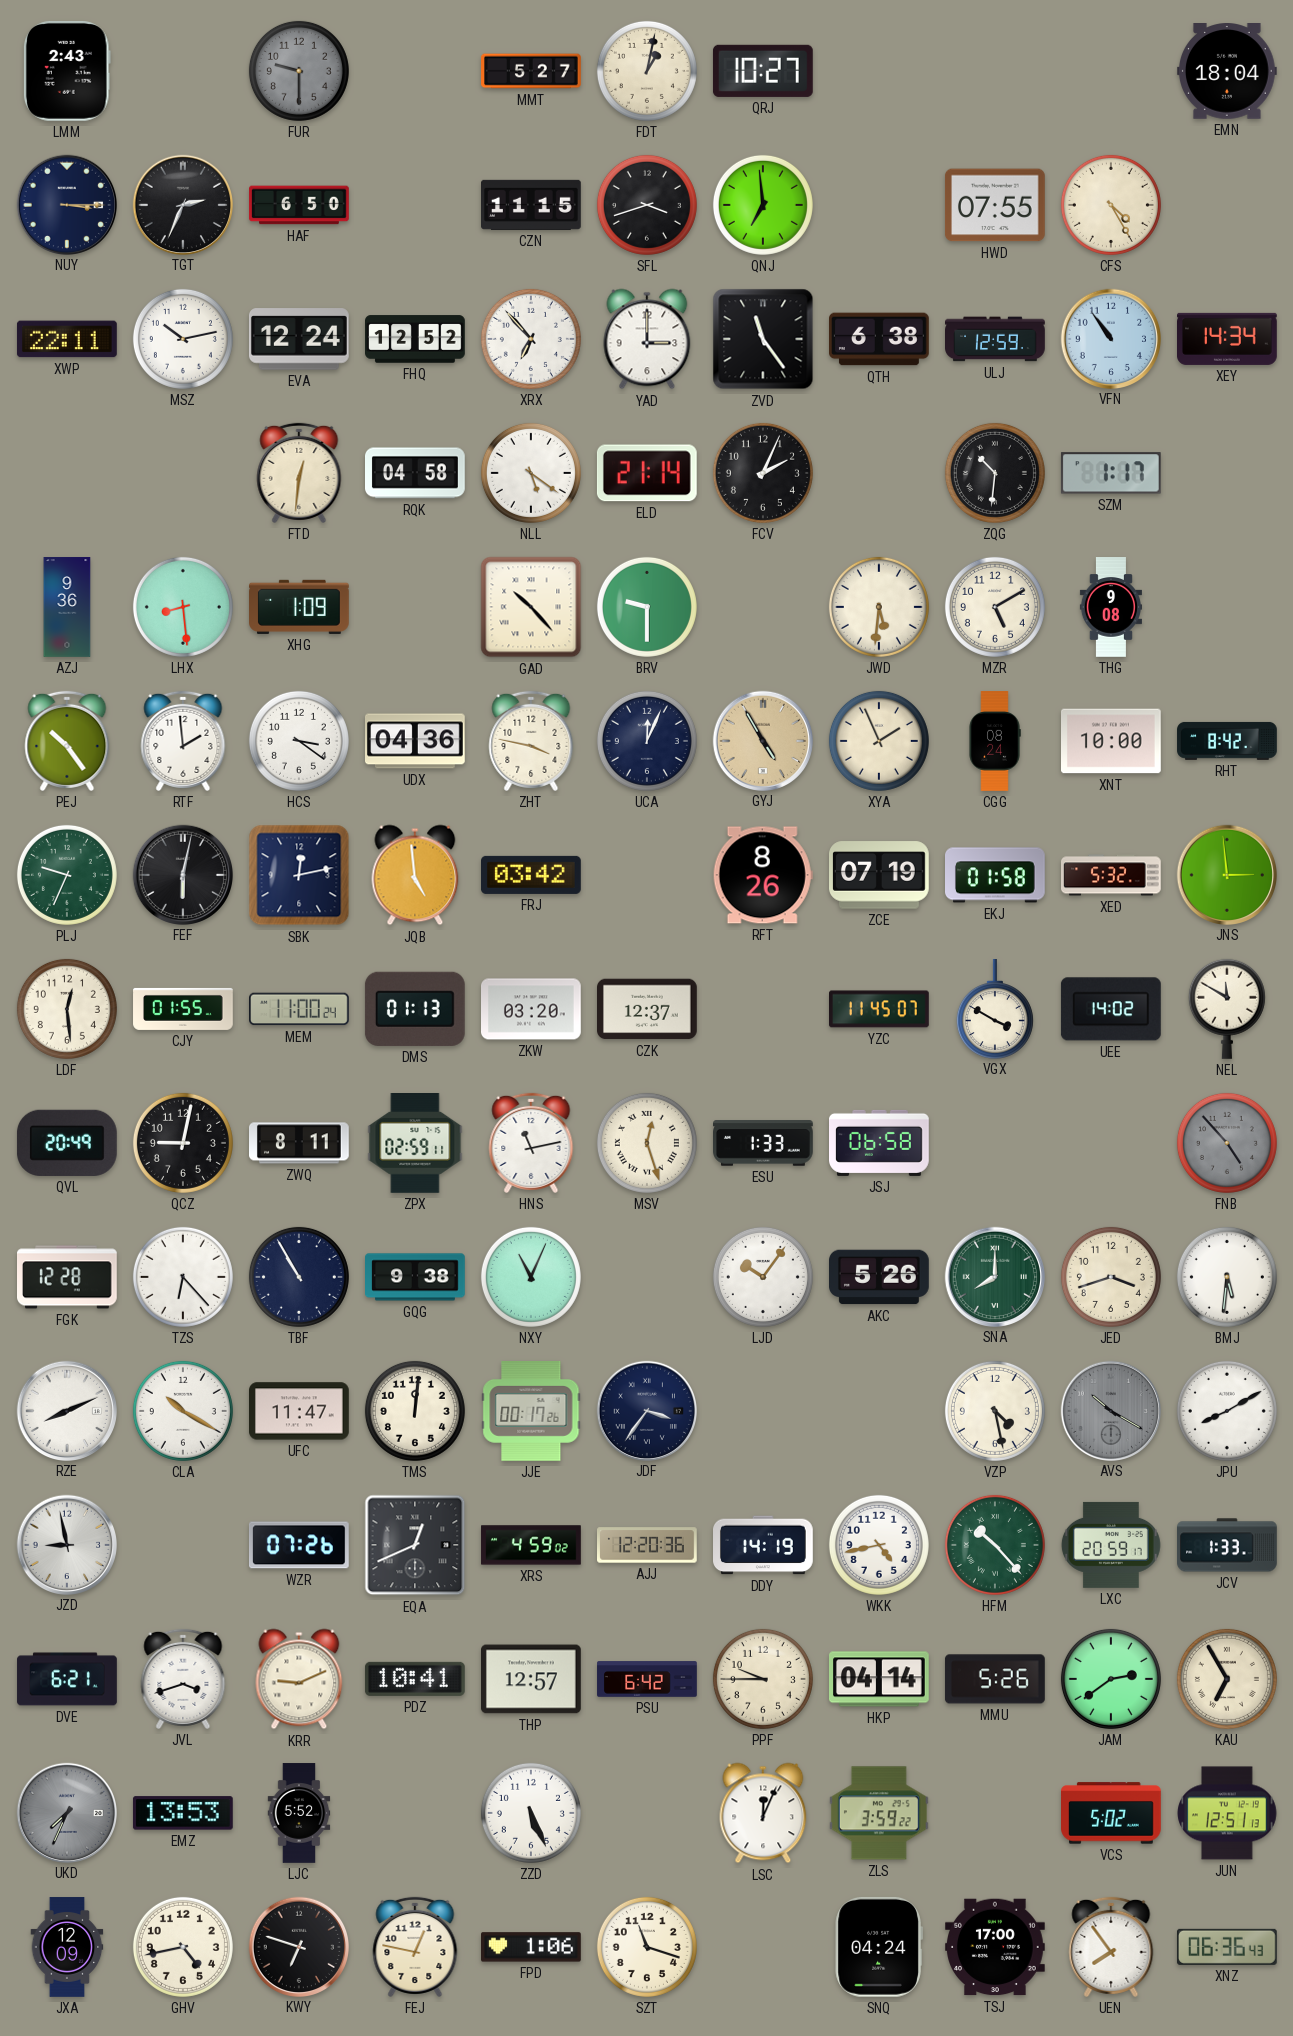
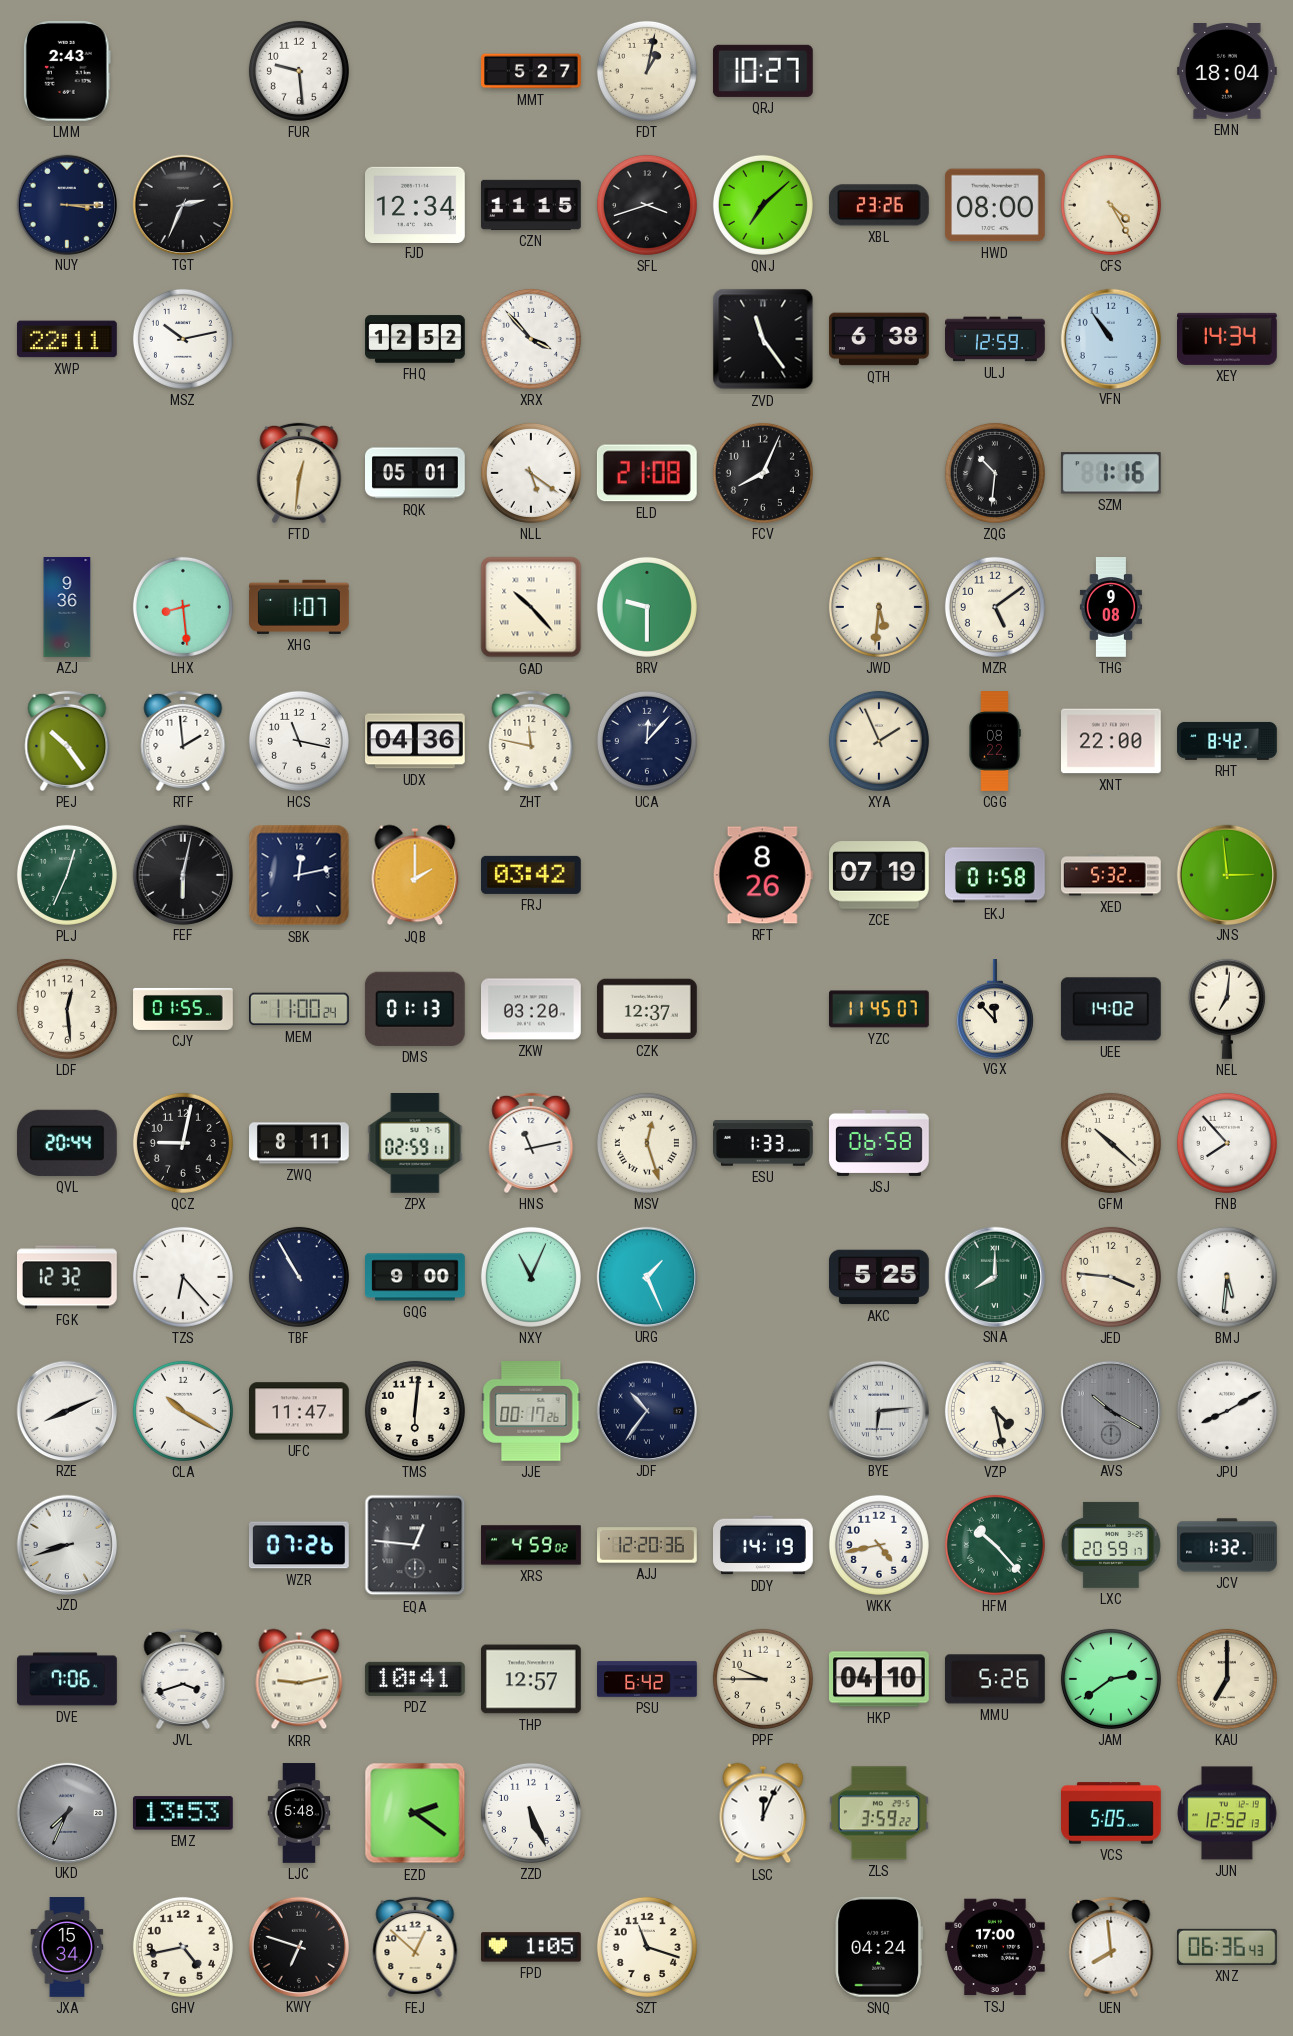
FUR: 9:30 -> 9:29
FUR dial: grey -> white
HAF: 6:50 -> none
FJD: none -> 12:34
QNJ: 6:59 -> 7:08
XBL: none -> 23:26
HWD: 07:55 -> 08:00
EVA: 12:24 -> none
XRX: 6:53 -> 3:53
YAD: 3:00 -> none
RQK: 04:58 -> 05:01
ELD: 21:14 -> 21:08
FCV: 2:04 -> 8:04
SZM: 1:17 -> 1:16
XHG: 1:09 -> 1:07
MZR: 5:10 -> 5:09
HCS: 3:21 -> 11:17
ZHT: 3:47 -> 11:47
UCA: 12:04 -> 12:07
GYJ: 4:55 -> none
CGG: 08:24 -> 08:22
XNT: 10:00 -> 22:00
PLJ: 9:34 -> 12:34
JQB: 4:59 -> 2:00
VGX: 3:50 -> 11:53
NEL: 11:50 -> 7:01
QVL: 20:49 -> 20:44
GFM: none -> 10:22
FNB: 4:53 -> 7:53
FNB dial: grey -> white
FGK: 12:28 -> 12:32
GQG: 9:38 -> 9:00
URG: none -> 1:26
LJD: 10:06 -> none
AKC: 5:26 -> 5:25
JED: 3:42 -> 3:46
TMS: 12:01 -> 6:01
JDF: 3:36 -> 10:36
BYE: none -> 6:14
JZD: 8:58 -> 8:42
EQA: 12:41 -> 12:46
JCV: 1:33 -> 1:32
DVE: 6:21 -> 7:06
KRR: 9:11 -> 9:13
HKP: 04:14 -> 04:10
KAU: 6:55 -> 7:00
LJC: 5:52 -> 5:48
EZD: none -> 2:21
VCS: 5:02 -> 5:05
JUN: 12:51 -> 12:52
JXA: 12:09 -> 15:34
FEJ: 12:47 -> 12:52
FPD: 1:06 -> 1:05
UEN: 7:54 -> 7:59
